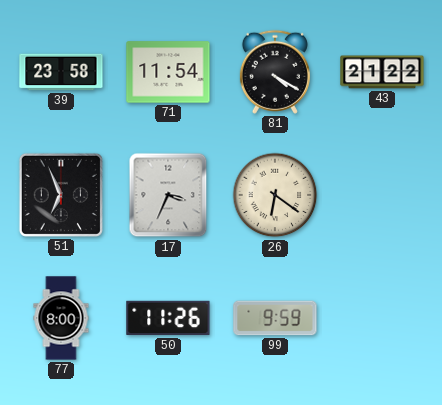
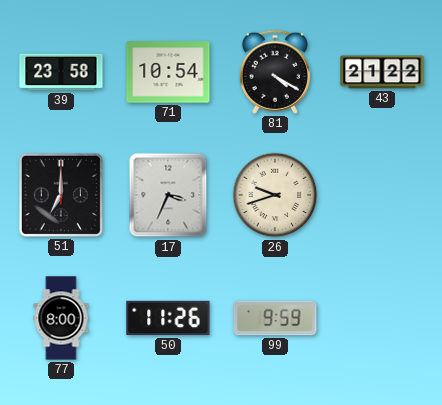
71: 11:54 -> 10:54
51: 6:56 -> 7:00
26: 6:21 -> 9:42
